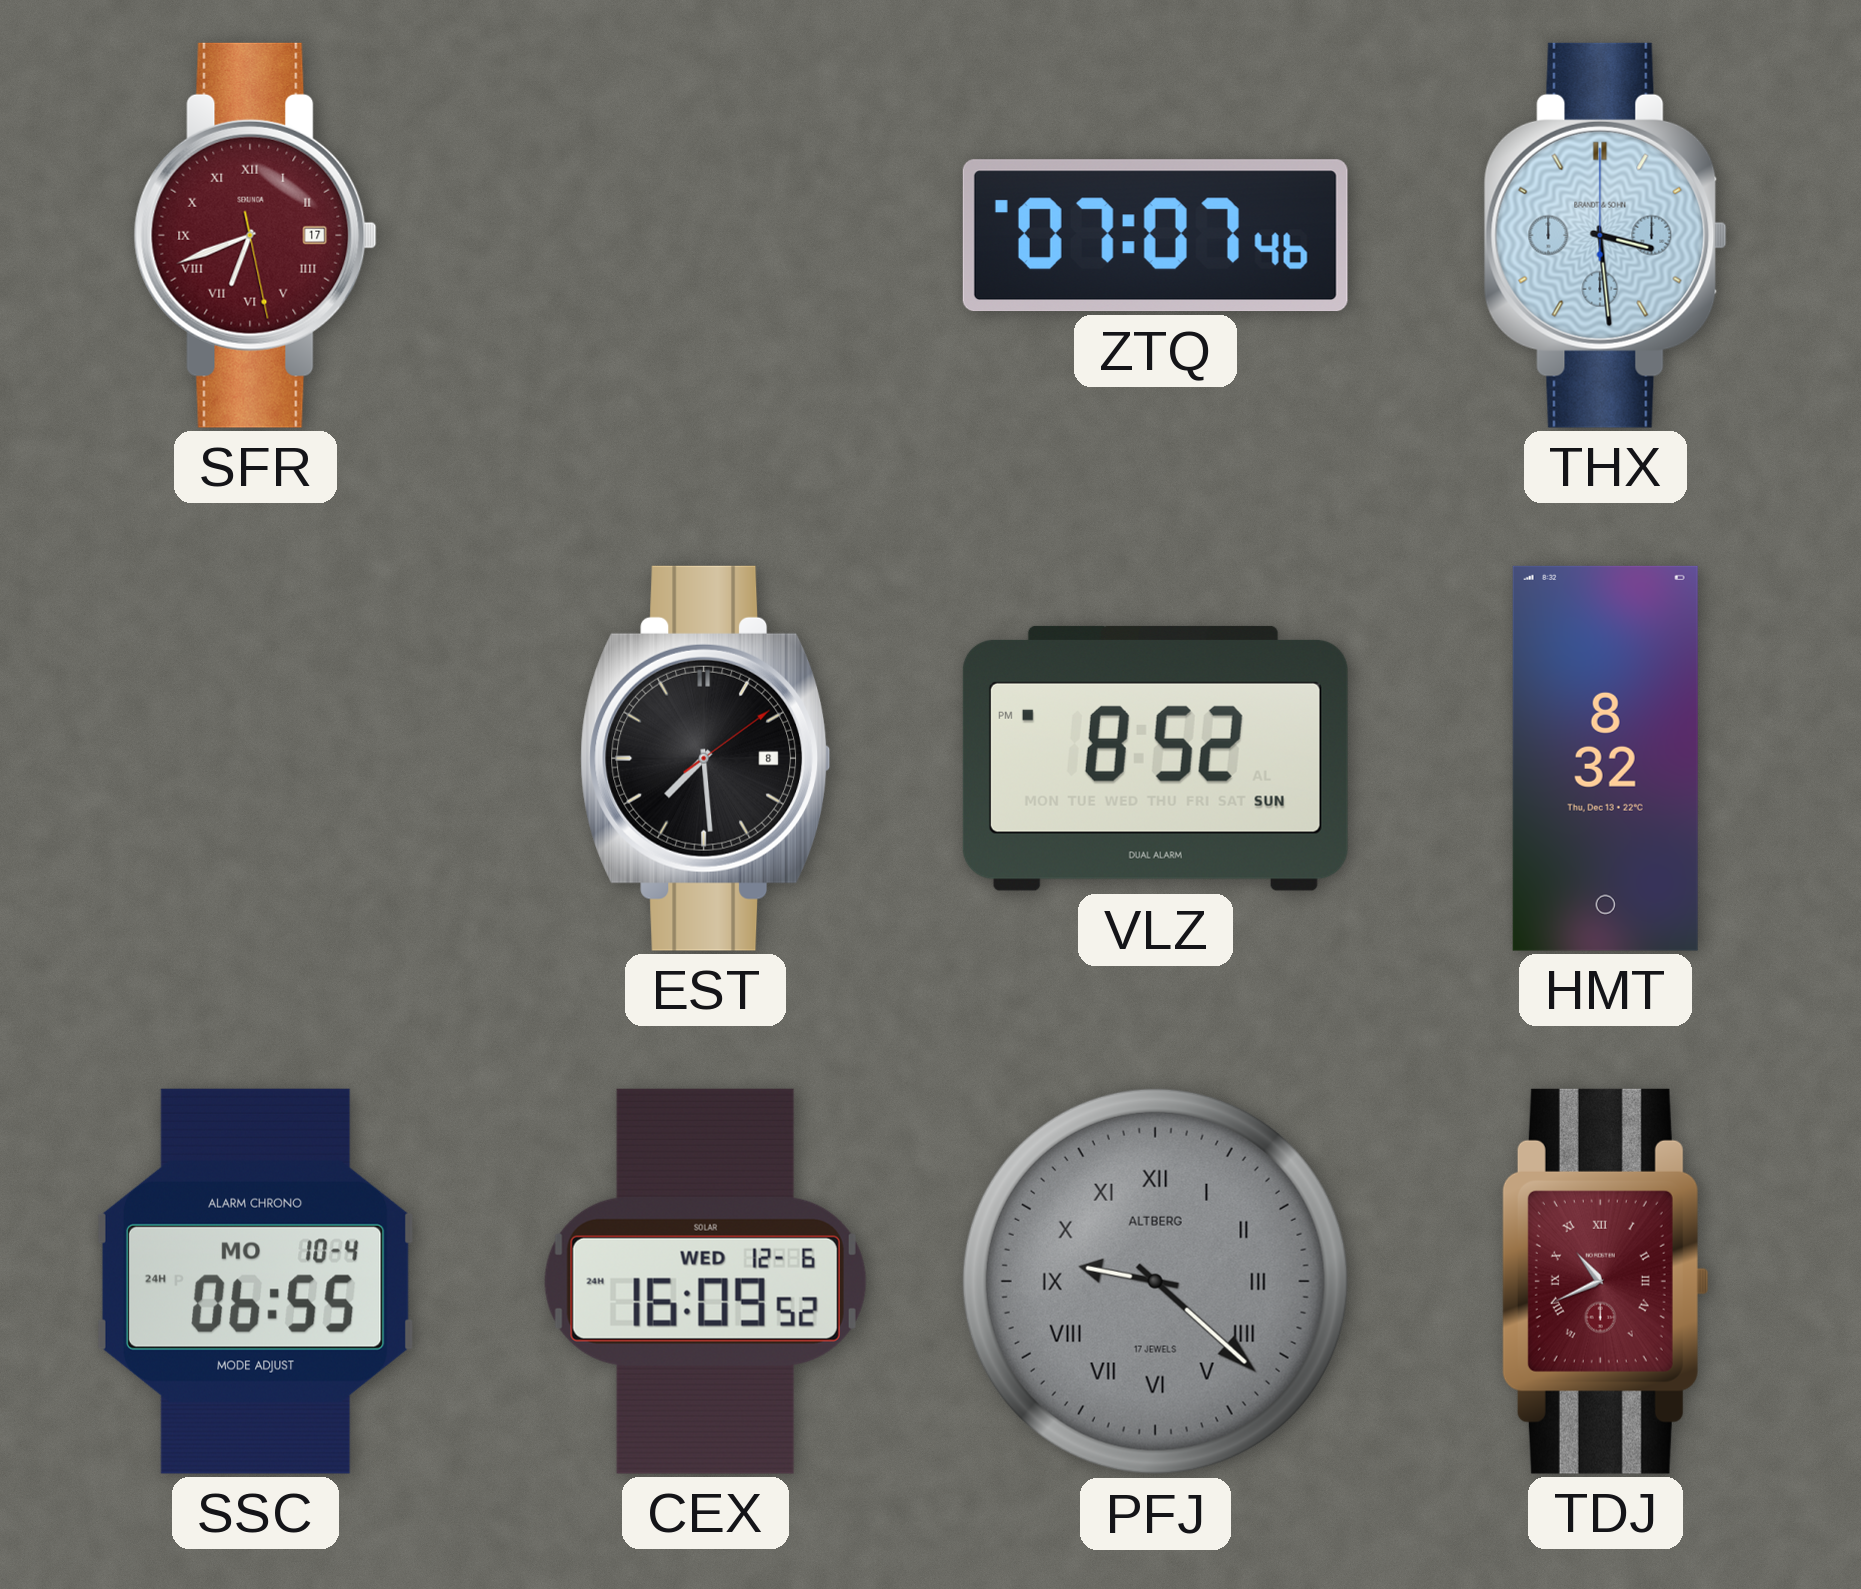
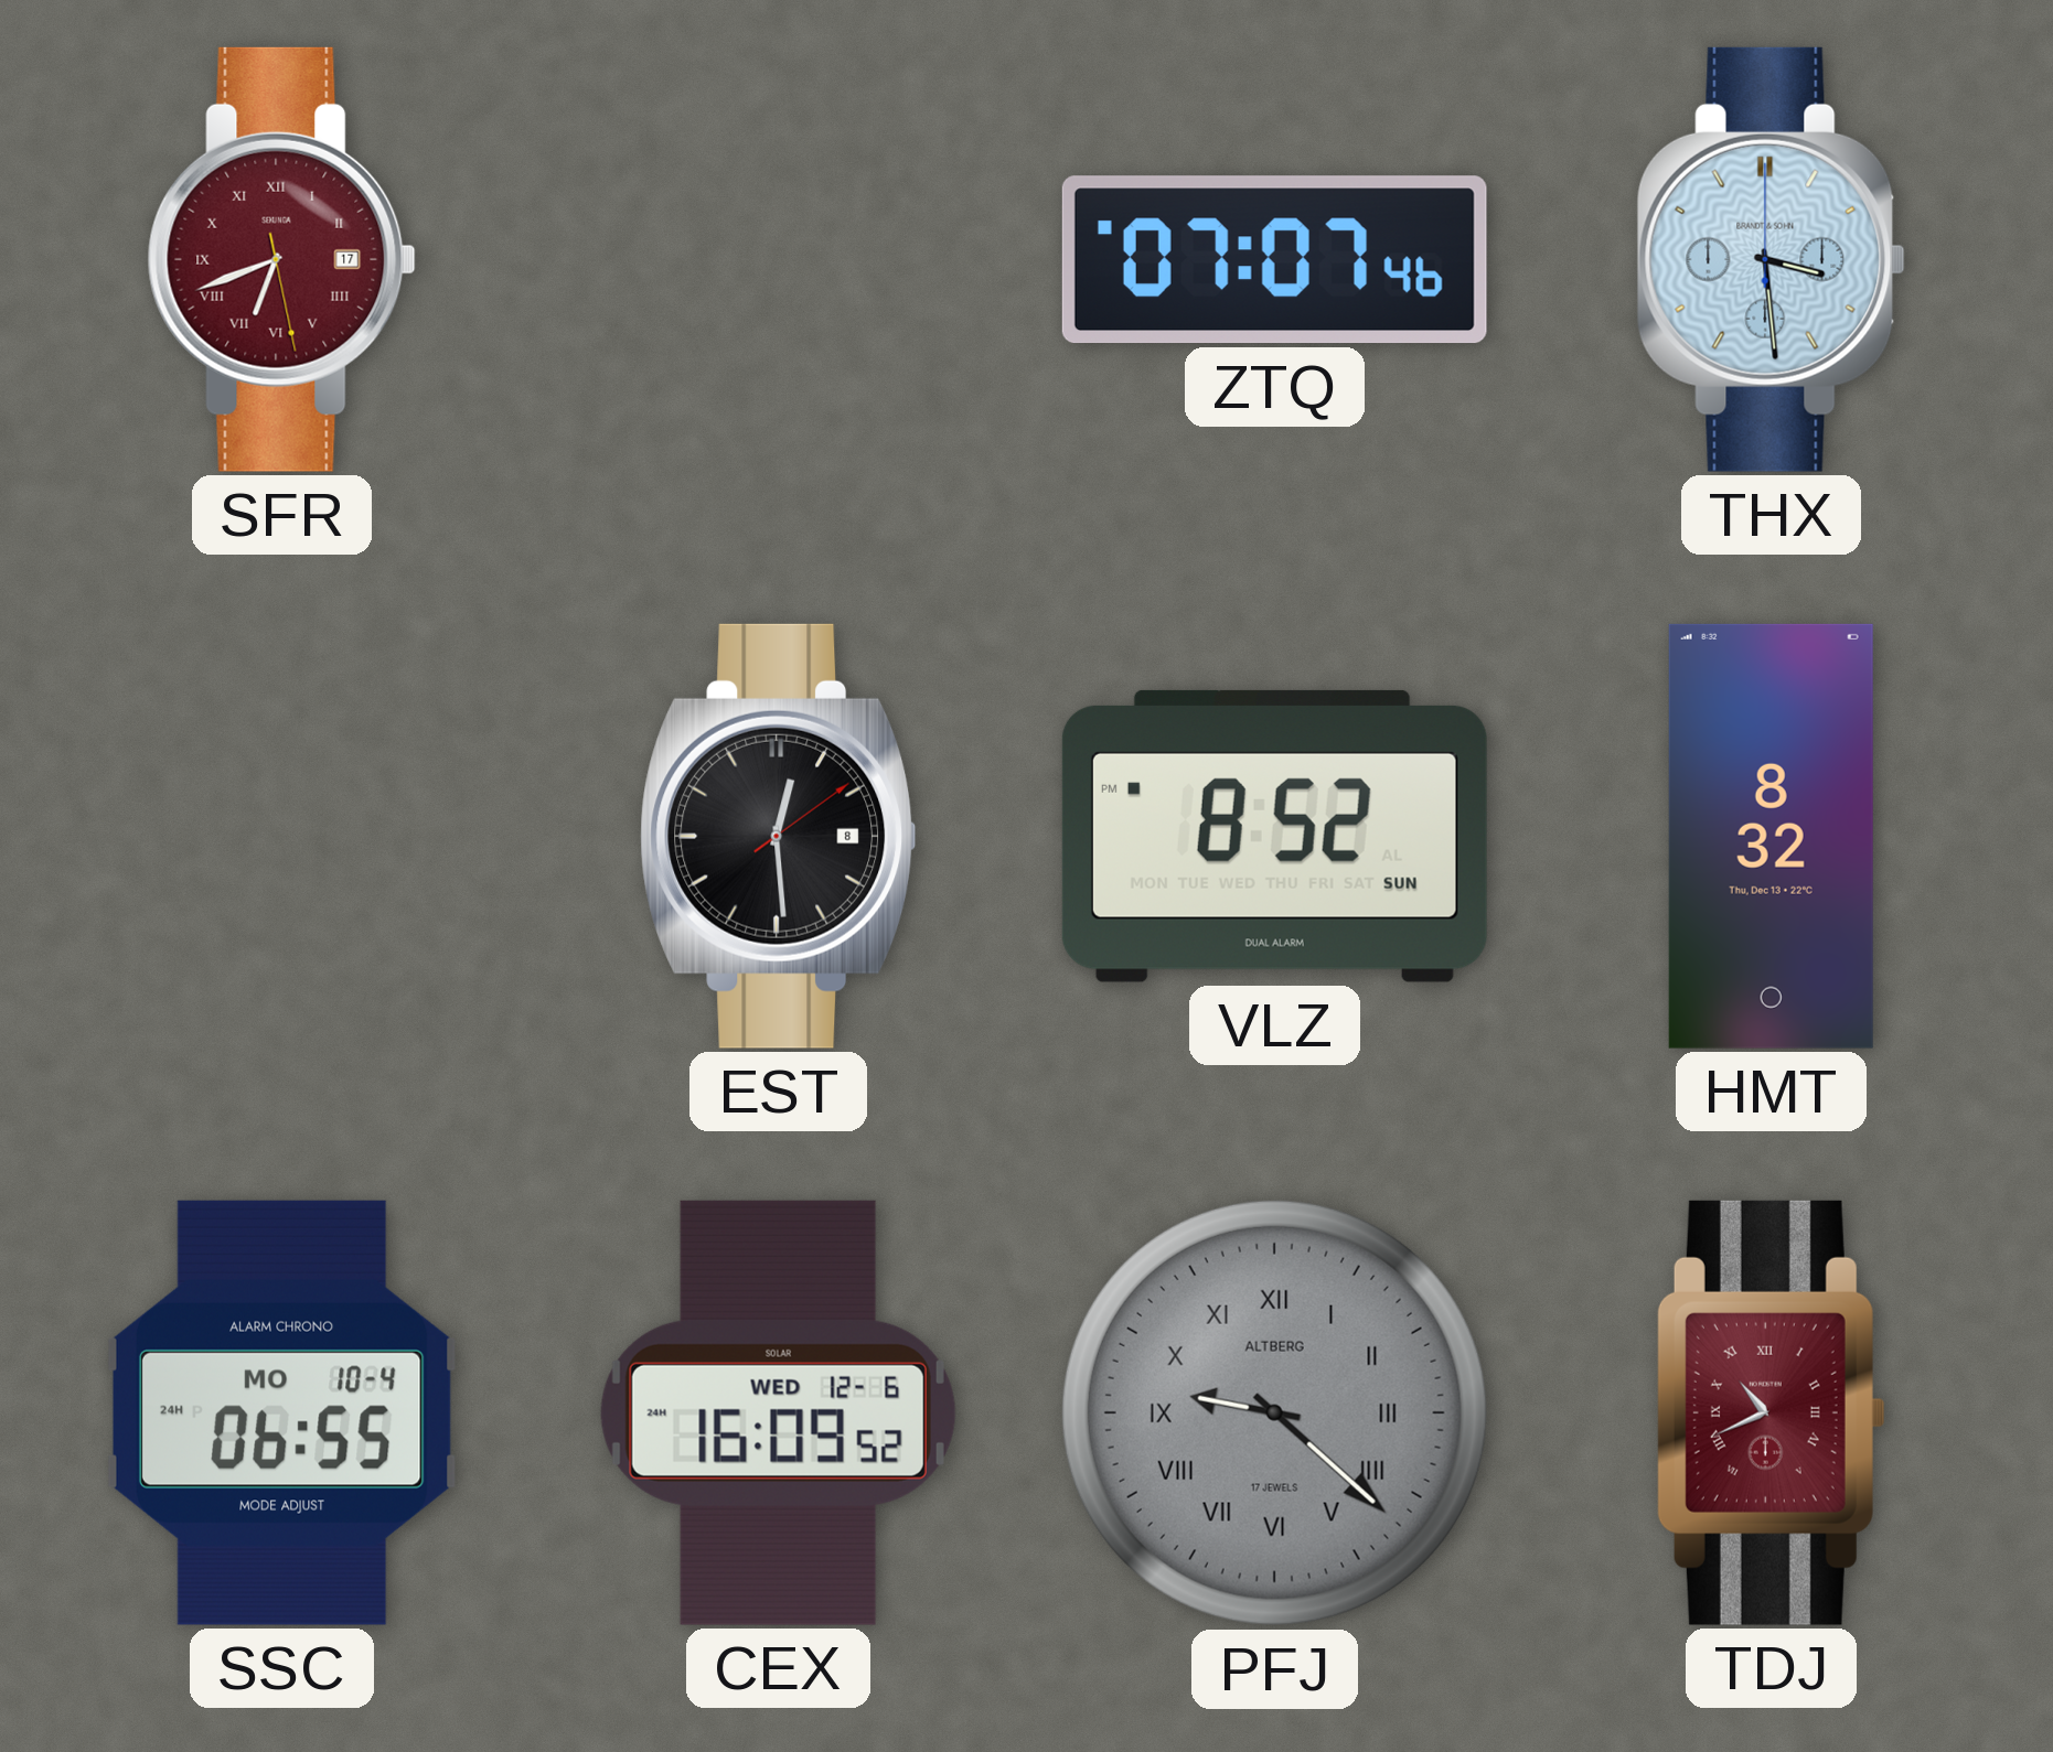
EST: 7:29 -> 12:29
